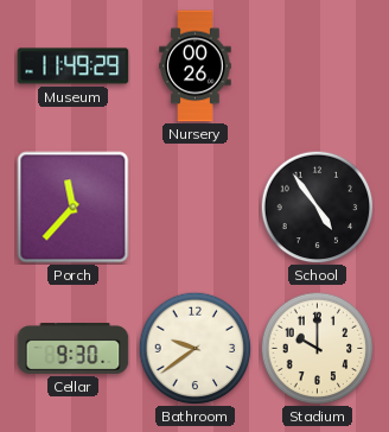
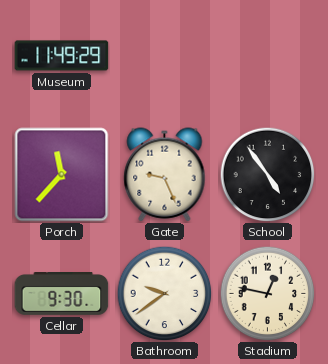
Nursery: 00:26 -> none
Gate: none -> 9:26
Stadium: 10:00 -> 12:47
